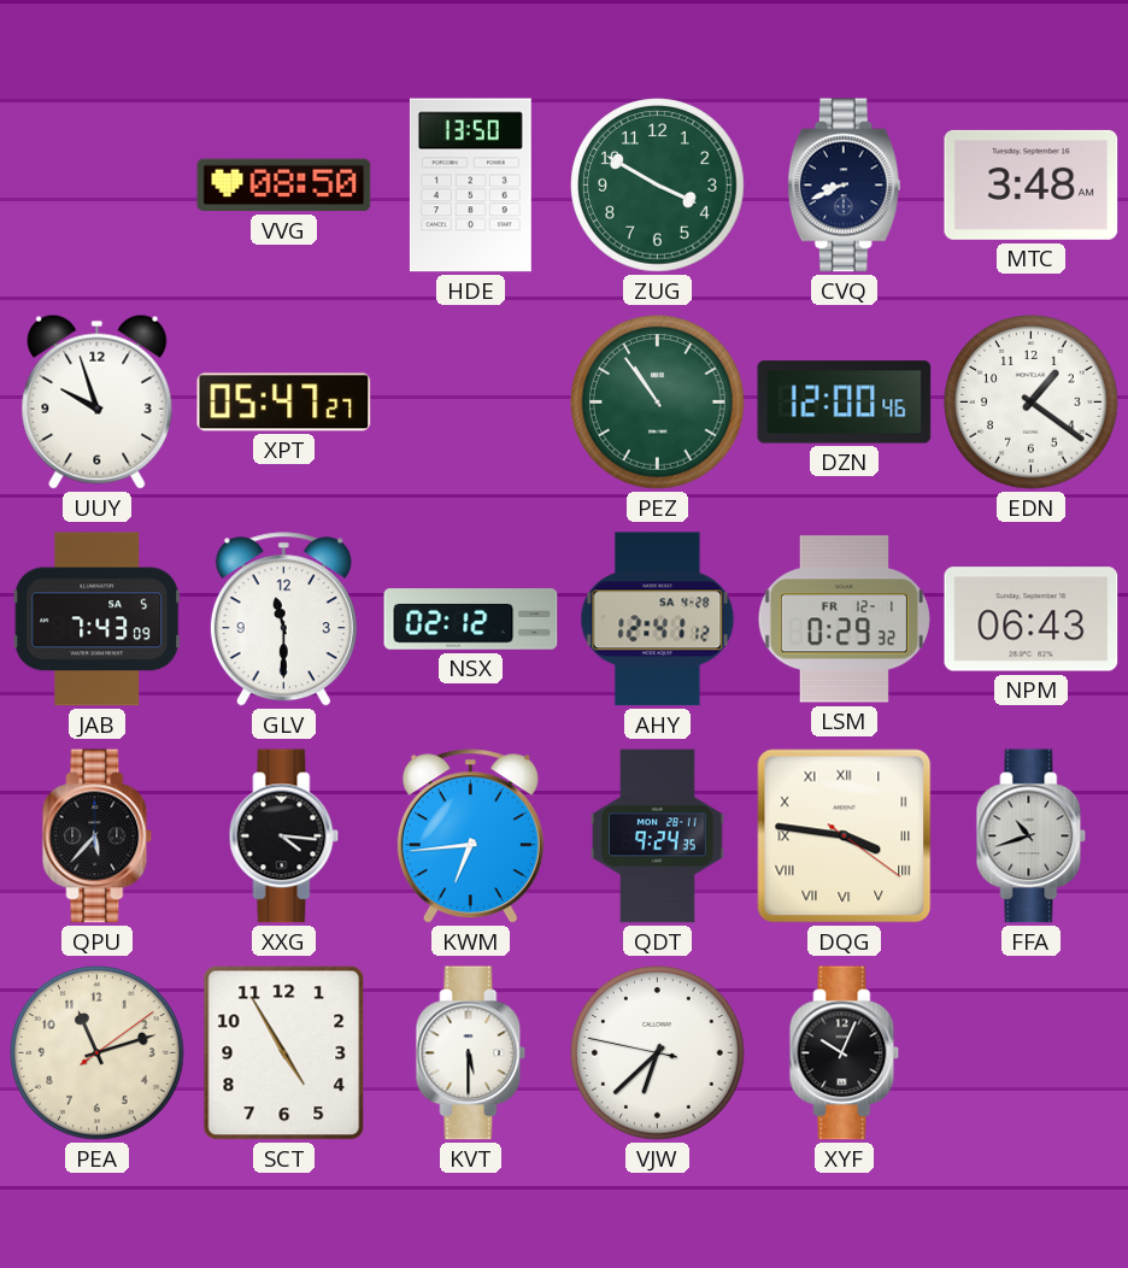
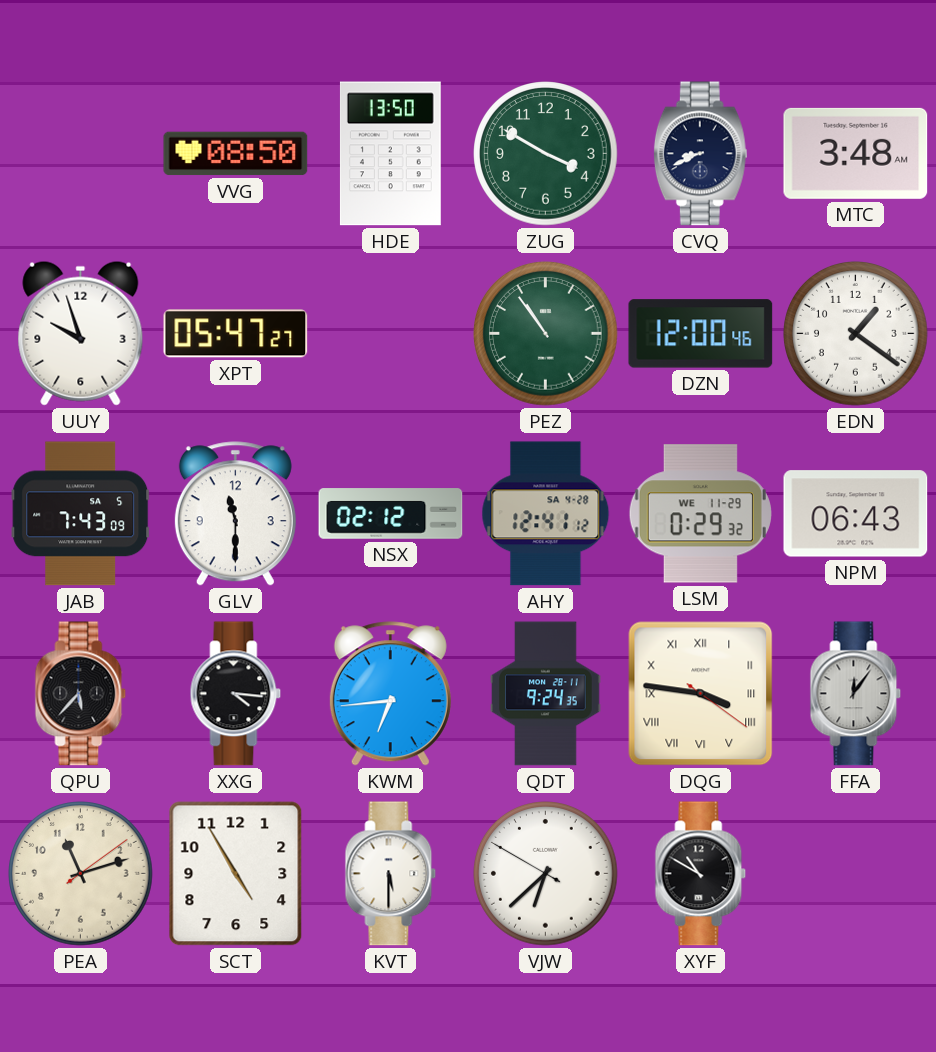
LSM date: FR 12-1 -> WE 11-29
FFA: 10:42 -> 12:06
VJW: 6:37:47 -> 6:37:50
XYF: 10:04 -> 10:50
